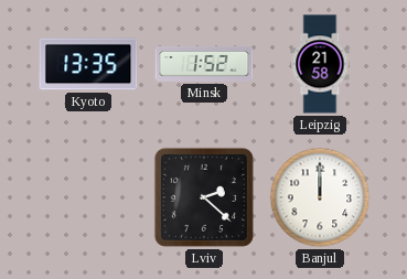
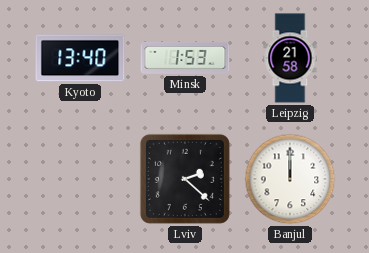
Kyoto: 13:35 -> 13:40
Minsk: 1:52 -> 1:53
